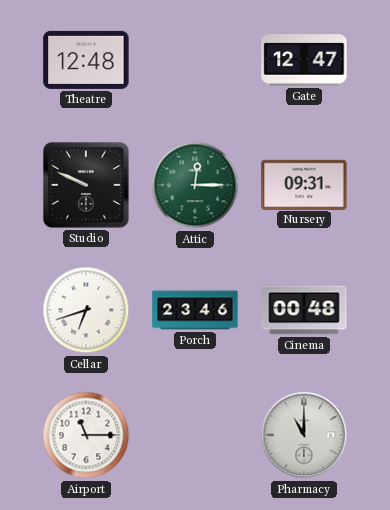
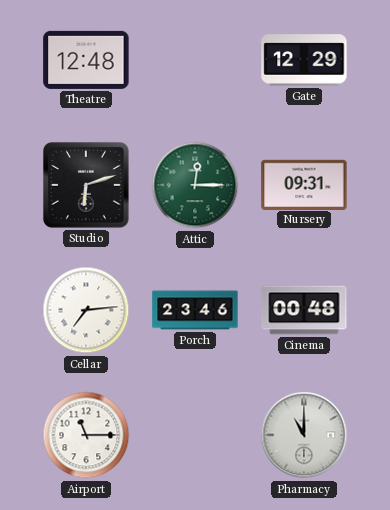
Gate: 12:47 -> 12:29
Studio: 9:49 -> 6:12
Cellar: 6:42 -> 7:14
